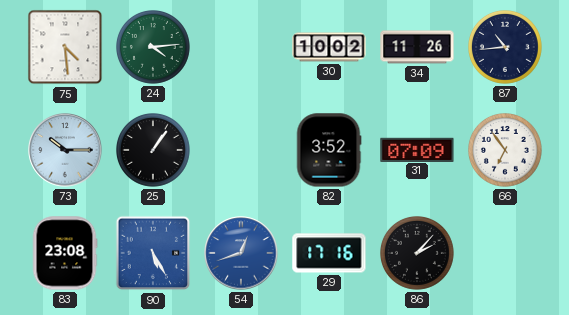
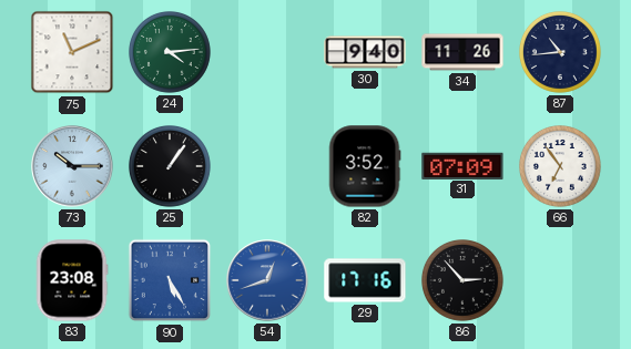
75: 4:29 -> 11:11
30: 10:02 -> 9:40
86: 2:07 -> 2:53
